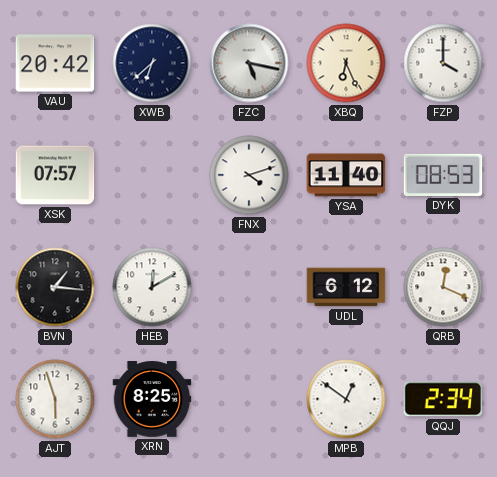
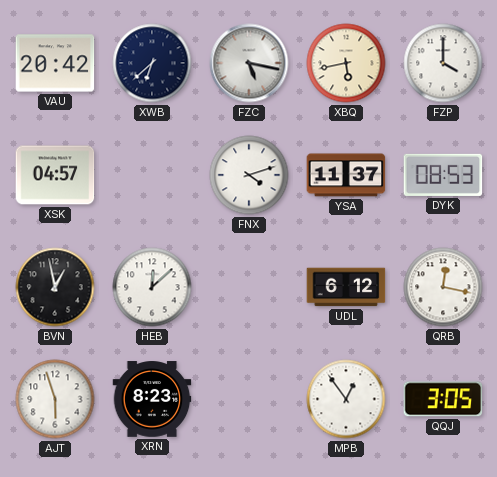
XBQ: 6:26 -> 5:43
XSK: 07:57 -> 04:57
YSA: 11:40 -> 11:37
BVN: 1:16 -> 12:58
HEB: 12:10 -> 12:08
QRB: 12:19 -> 12:17
XRN: 8:25 -> 8:23
MPB: 12:51 -> 12:54
QQJ: 2:34 -> 3:05
